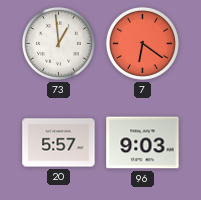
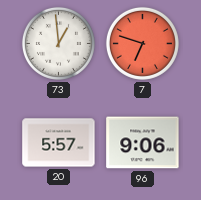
7: 6:21 -> 6:48
96: 9:03 -> 9:06
